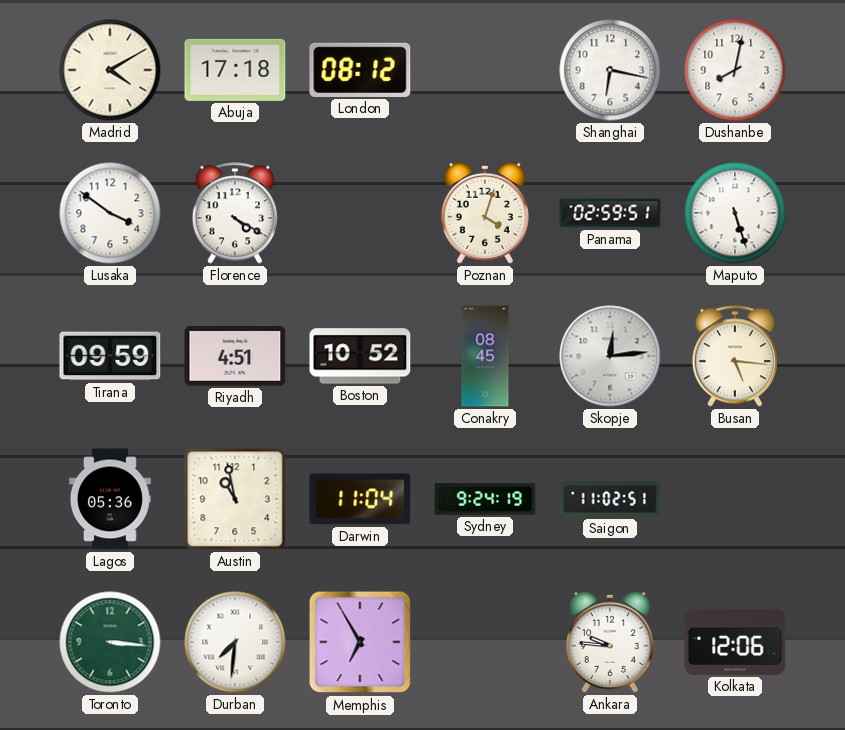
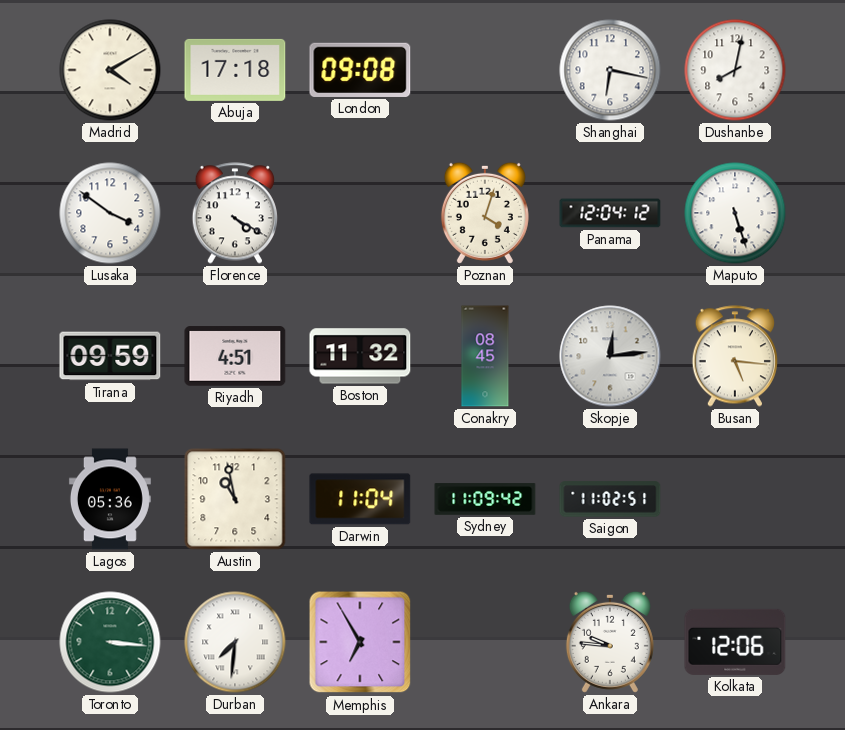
London: 08:12 -> 09:08
Panama: 02:59 -> 12:04
Boston: 10:52 -> 11:32
Sydney: 9:24 -> 11:09
